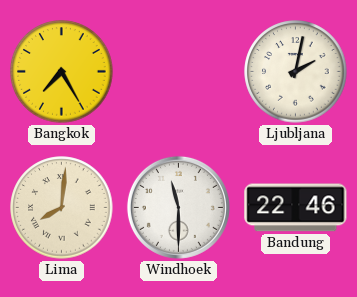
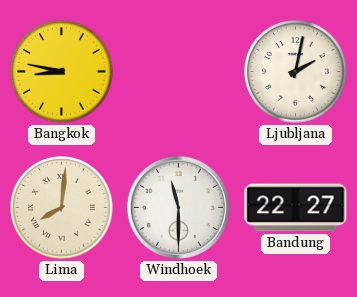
Bangkok: 7:25 -> 8:47
Bandung: 22:46 -> 22:27
